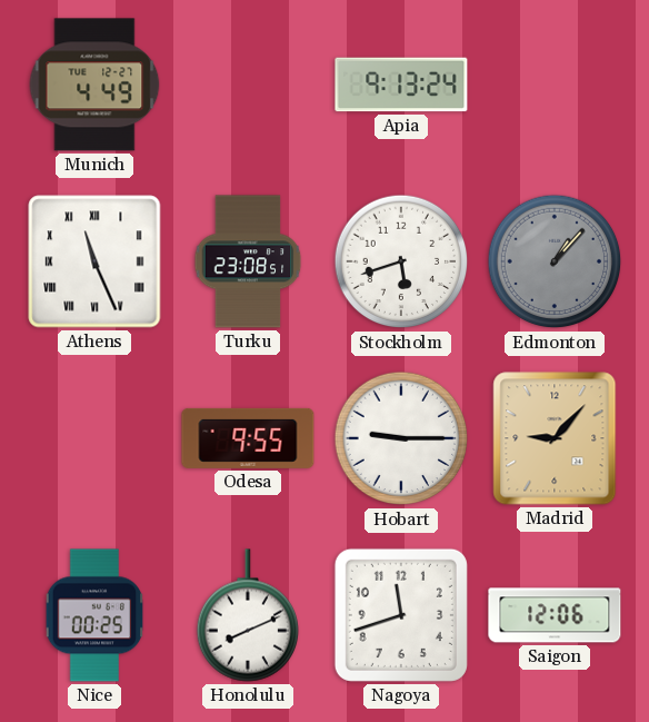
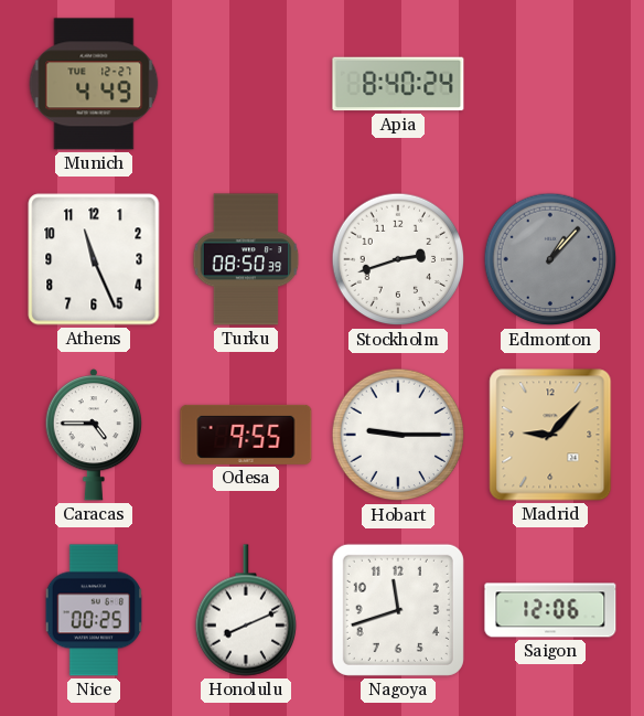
Apia: 9:13 -> 8:40
Athens numerals: Roman -> Arabic
Turku: 23:08 -> 08:50
Stockholm: 5:42 -> 2:42
Caracas: none -> 4:45
